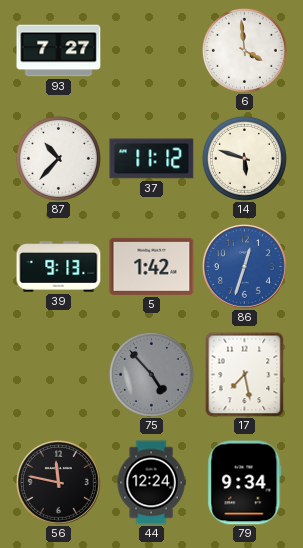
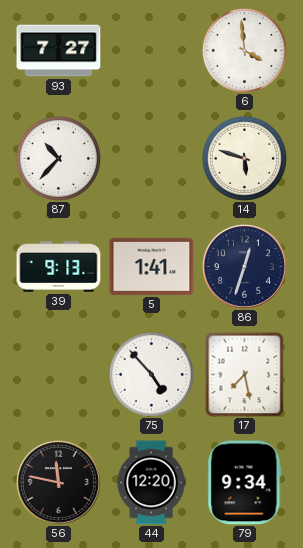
37: 11:12 -> none
5: 1:42 -> 1:41
86 dial: blue -> navy
75 dial: grey -> white
44: 12:24 -> 12:20
